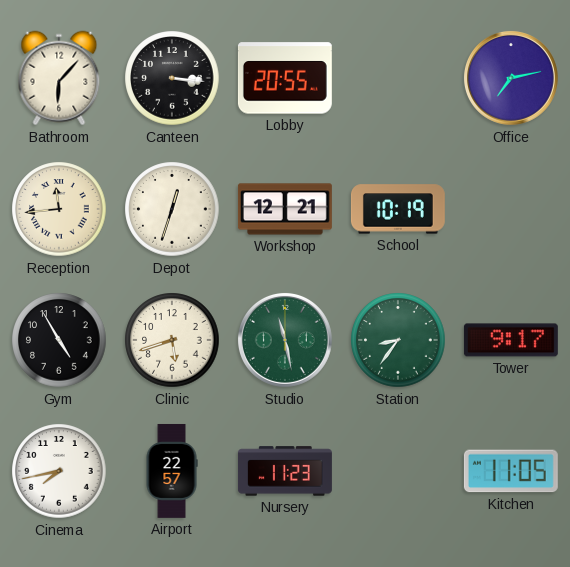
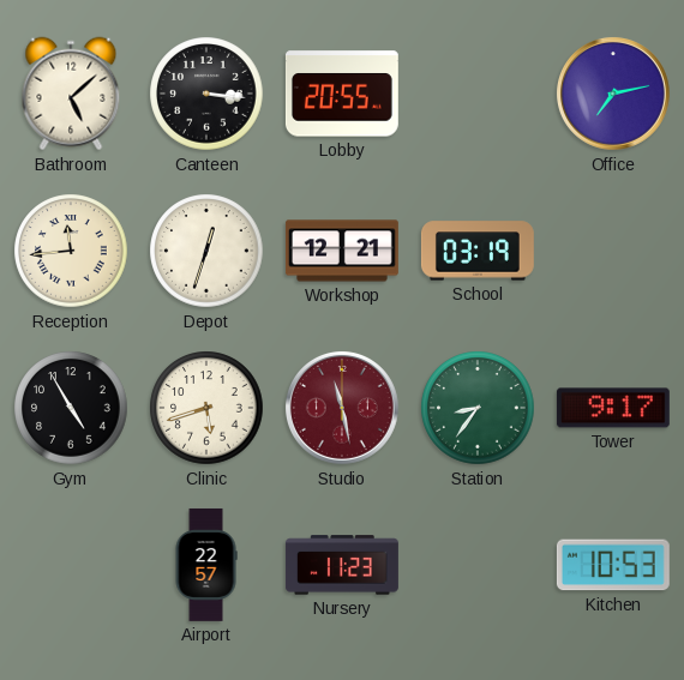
Bathroom: 6:07 -> 5:08
School: 10:19 -> 03:19
Studio dial: green -> burgundy
Cinema: 7:43 -> none
Kitchen: 11:05 -> 10:53
